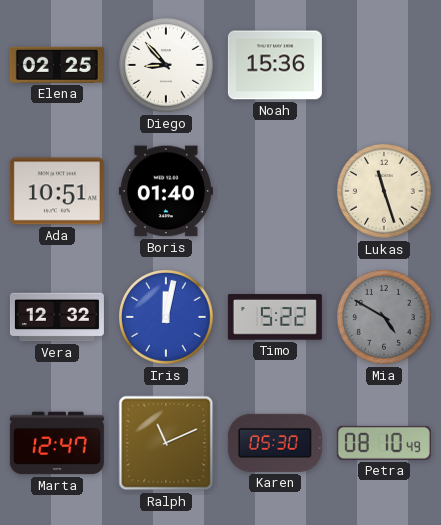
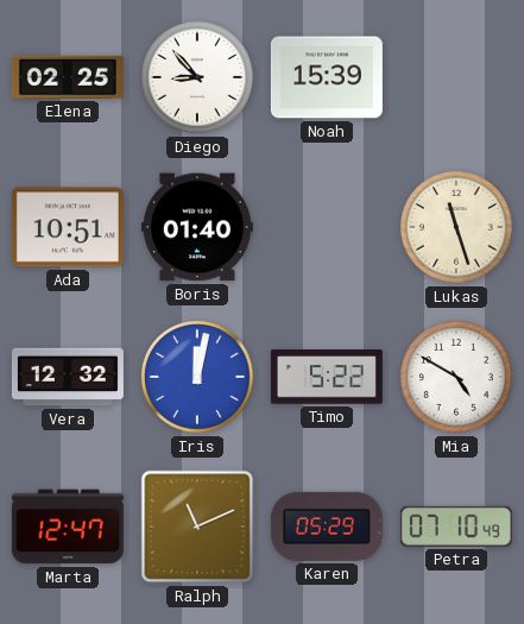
Noah: 15:36 -> 15:39
Mia dial: grey -> white
Karen: 05:30 -> 05:29
Petra: 08:10 -> 07:10
